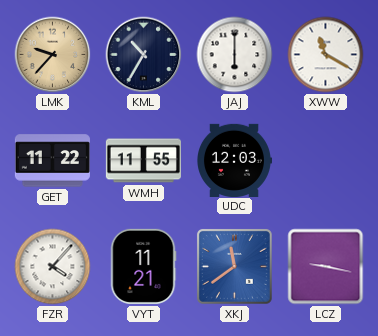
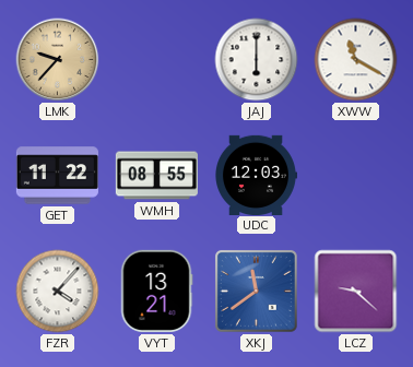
KML: 10:35 -> none
WMH: 11:55 -> 08:55
VYT: 11:21 -> 13:21
LCZ: 9:17 -> 9:22
